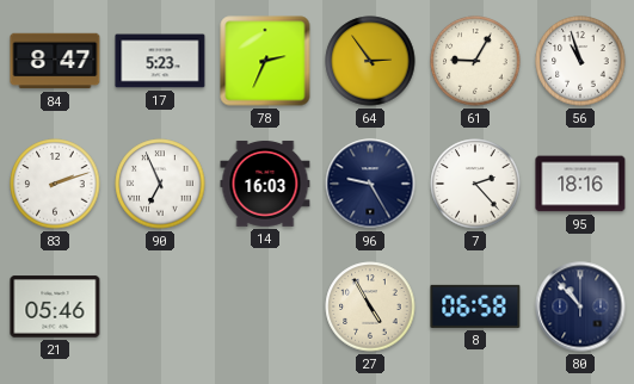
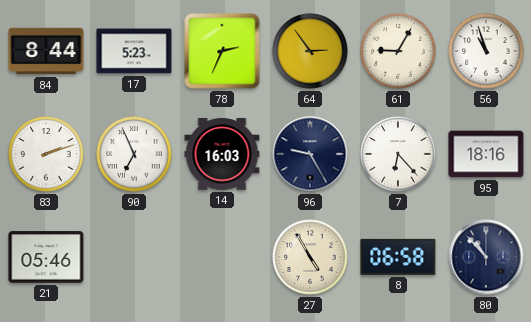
84: 8:47 -> 8:44
7: 2:23 -> 6:23
